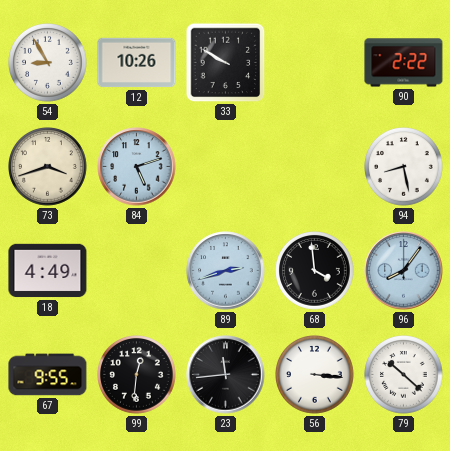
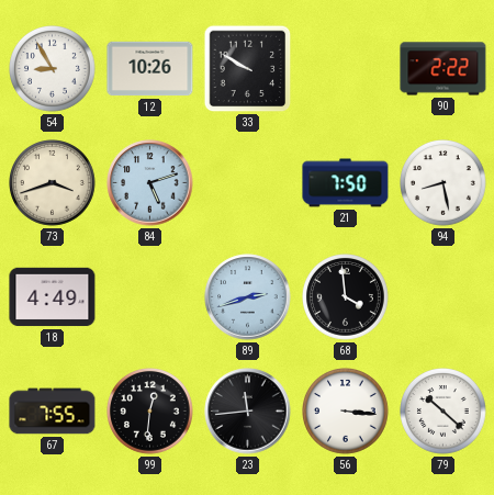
21: none -> 7:50
96: 8:06 -> none
67: 9:55 -> 7:55
